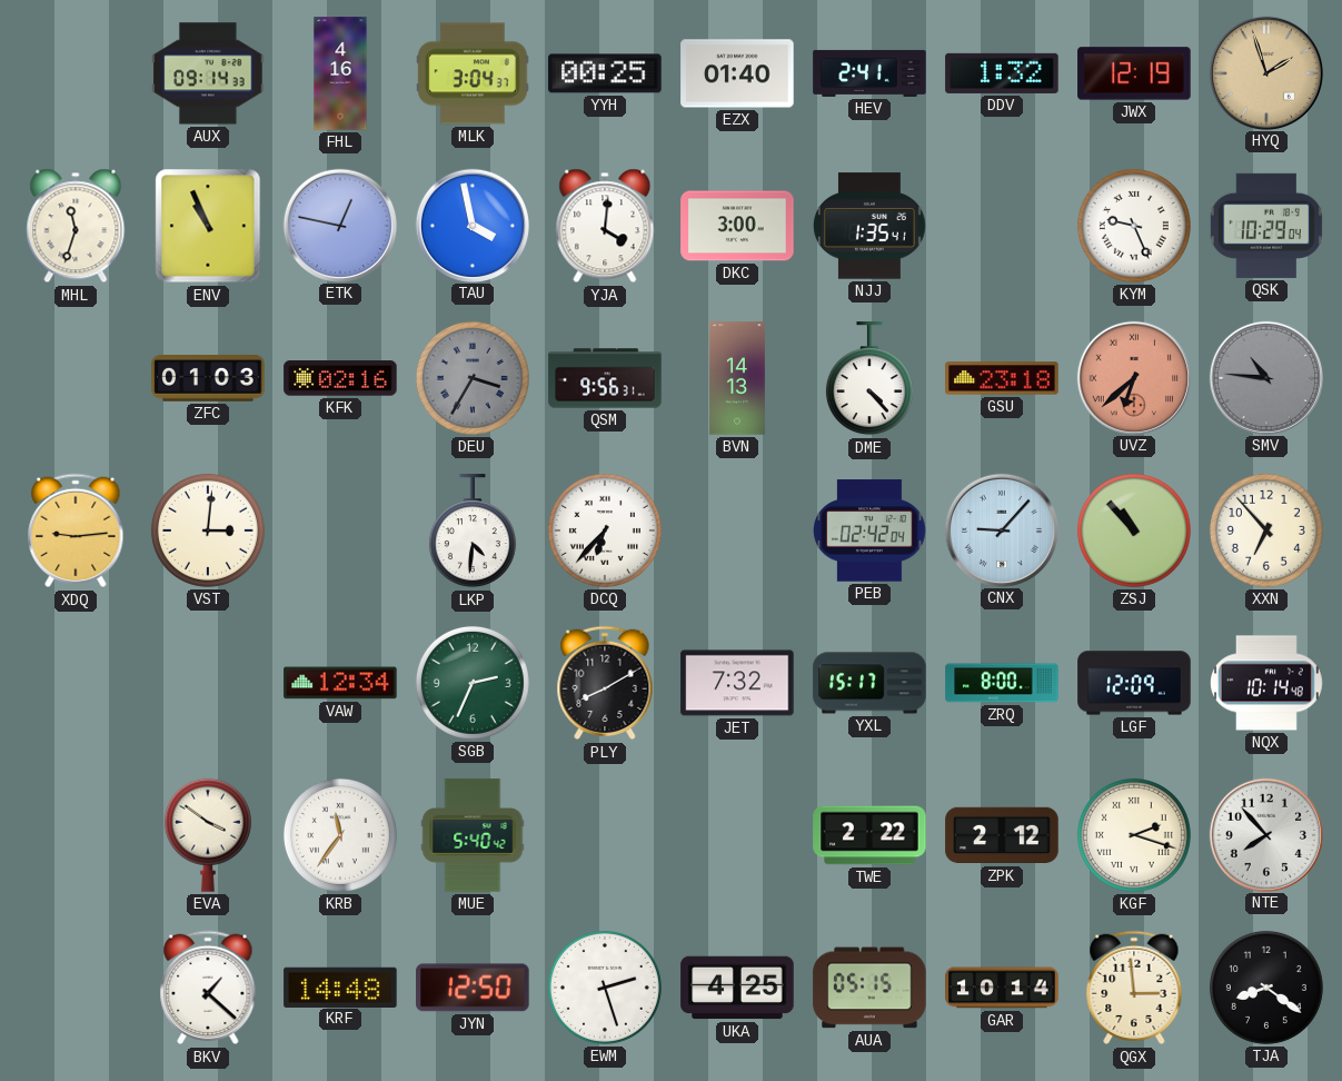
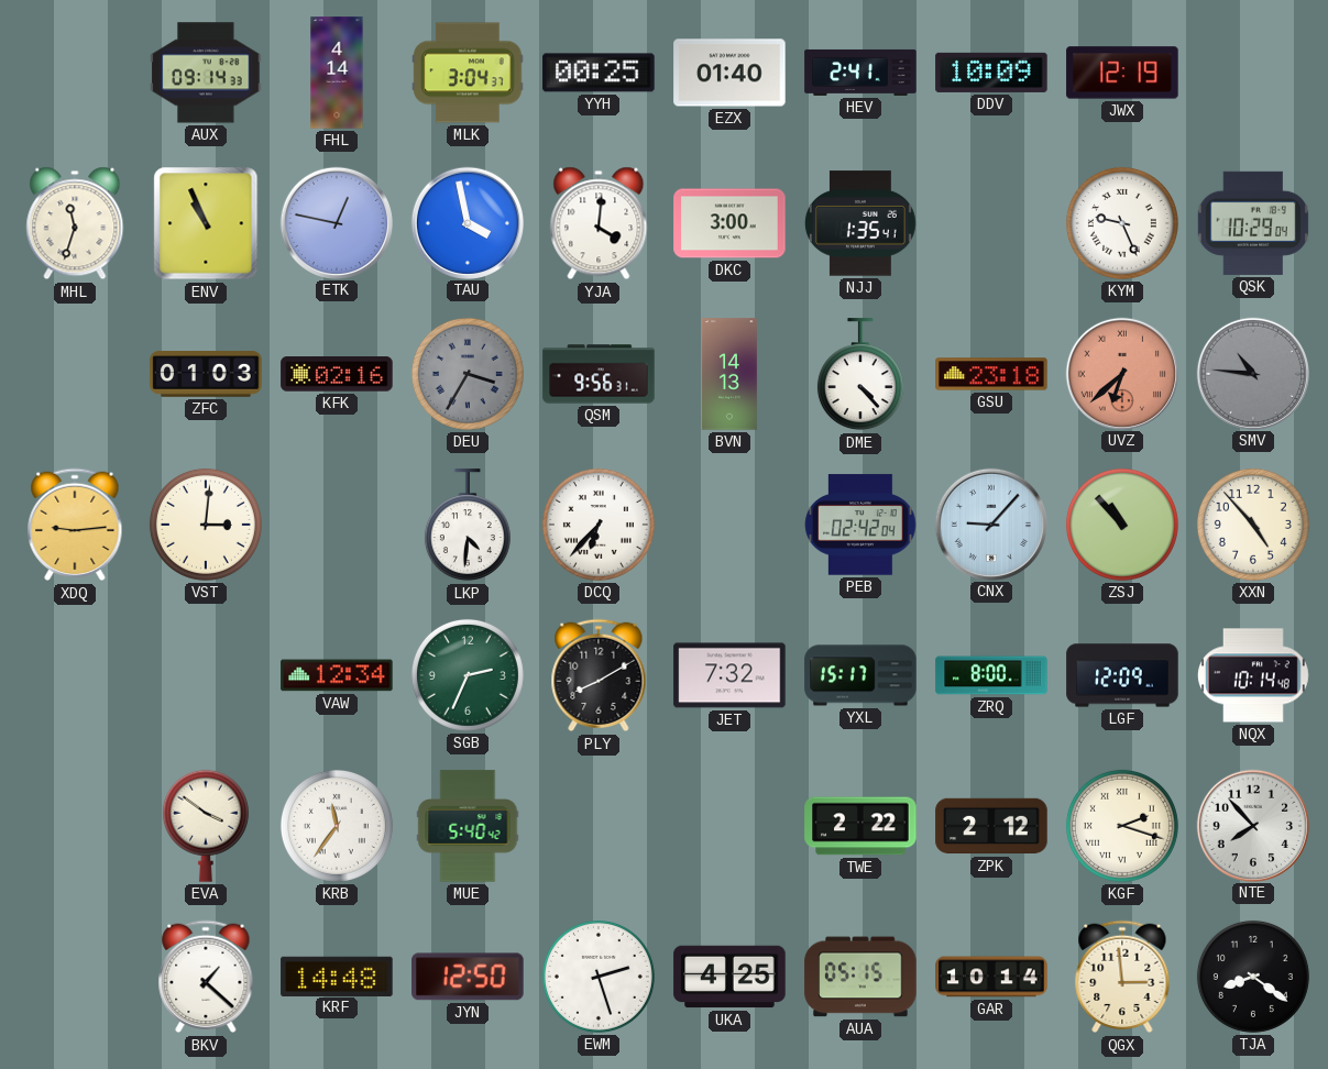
FHL: 4:16 -> 4:14
DDV: 1:32 -> 10:09
HYQ: 1:57 -> none
XXN: 6:53 -> 4:53
